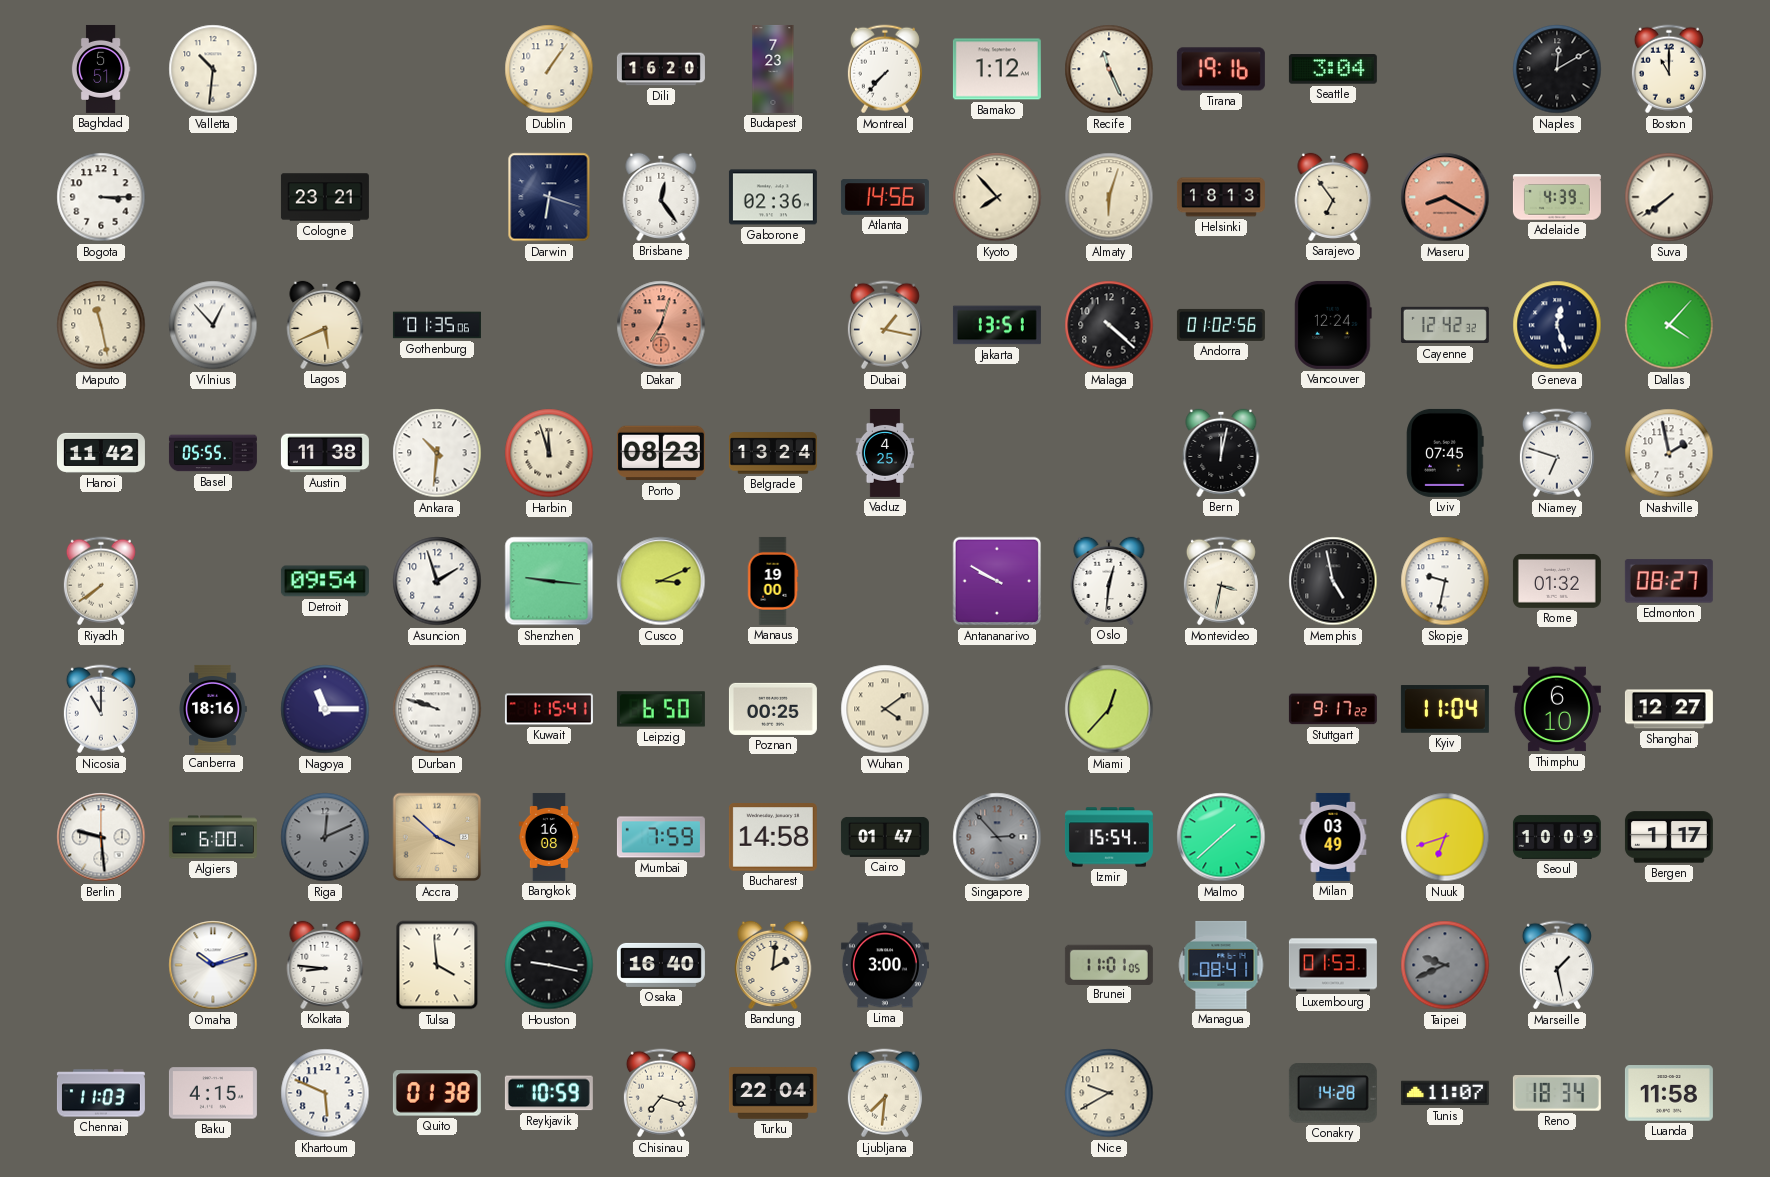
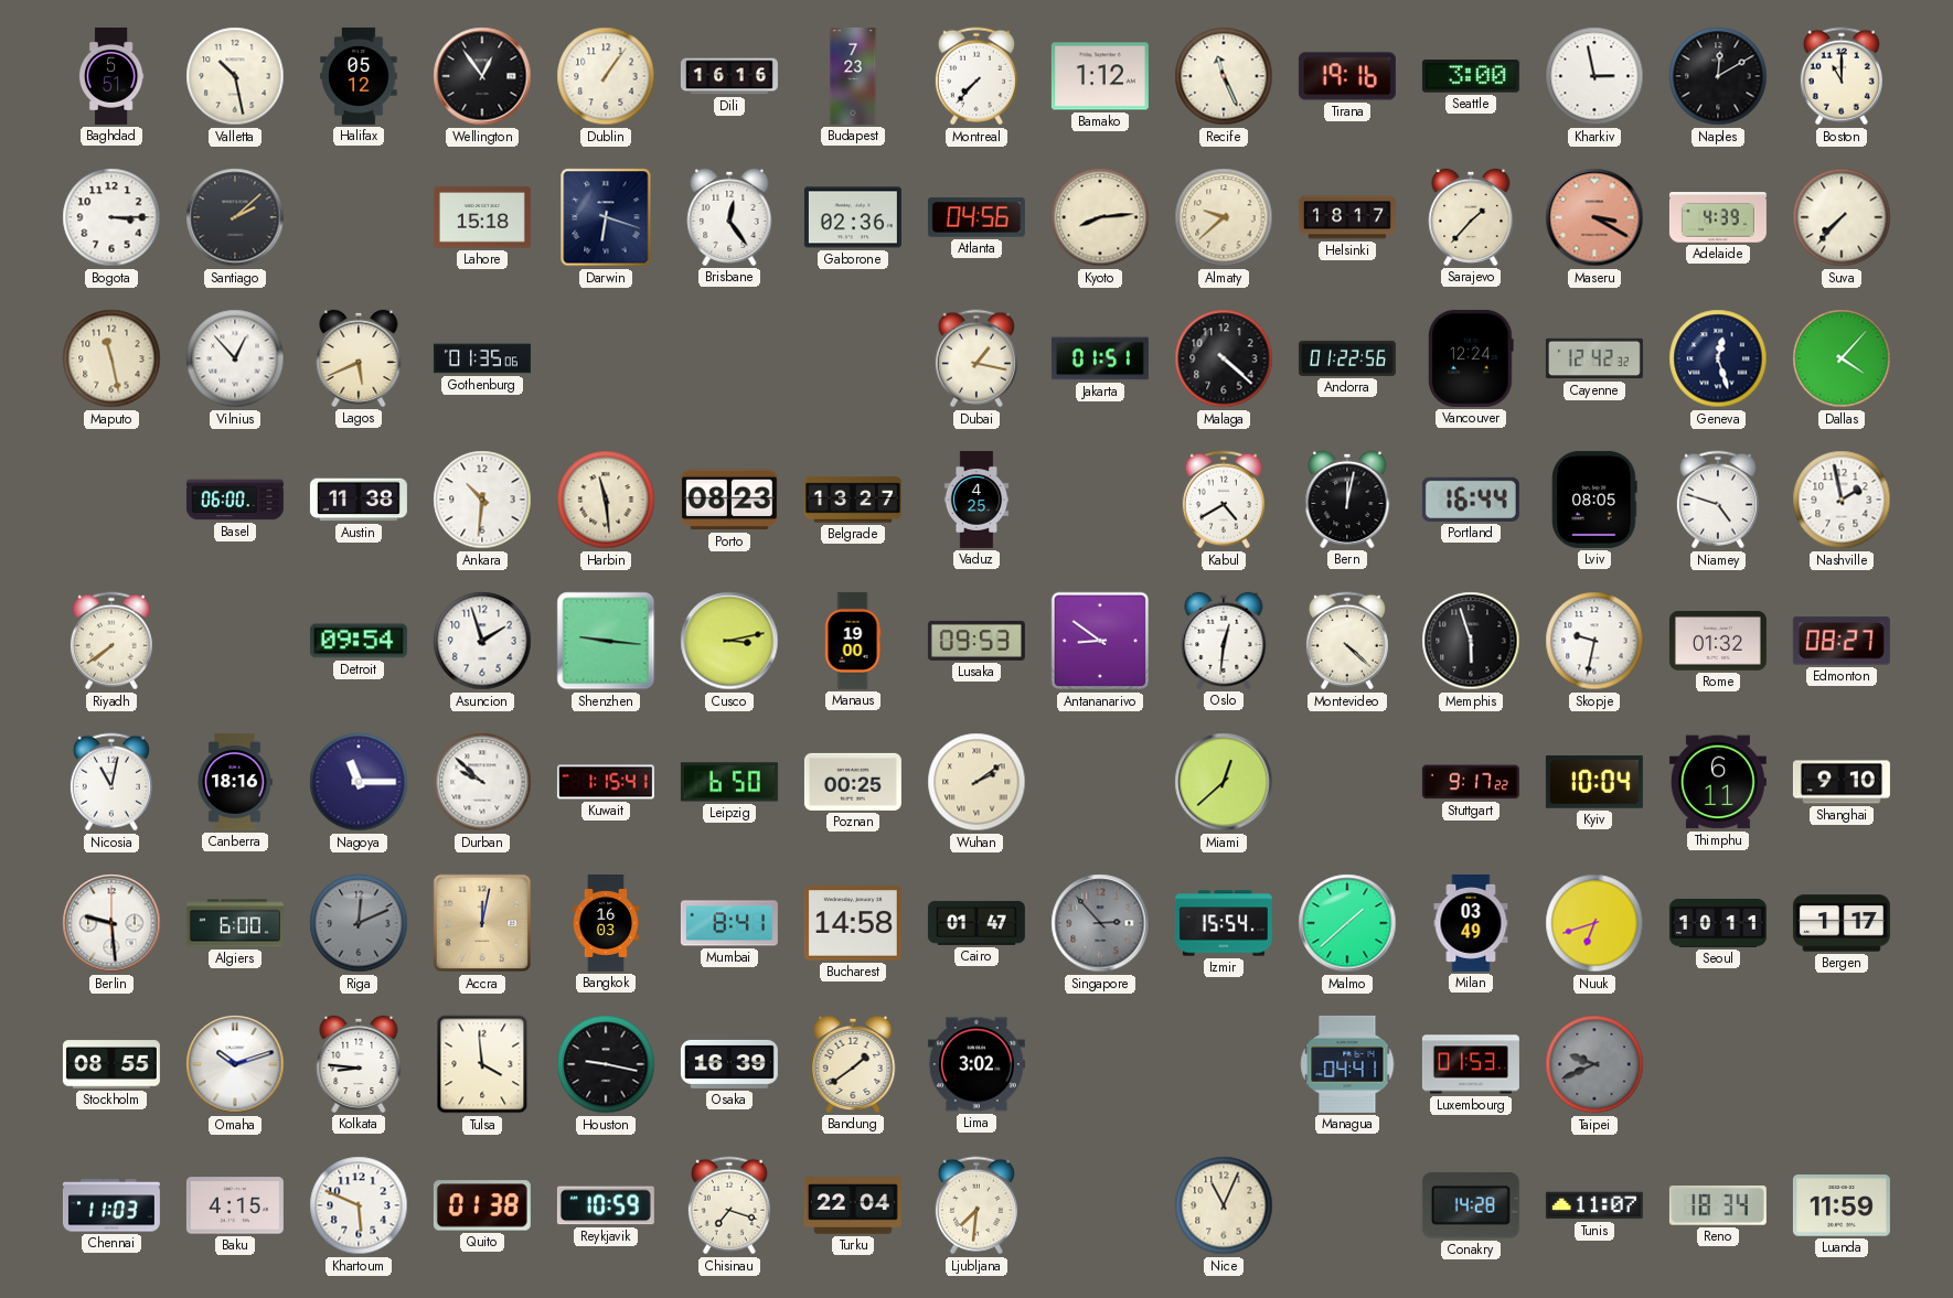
Valletta: 10:31 -> 10:28
Halifax: none -> 05:12
Wellington: none -> 12:54
Dili: 16:20 -> 16:16
Seattle: 3:04 -> 3:00
Kharkiv: none -> 2:58
Santiago: none -> 2:08
Cologne: 23:21 -> none
Lahore: none -> 15:18
Atlanta: 14:56 -> 04:56
Kyoto: 7:53 -> 8:14
Almaty: 6:03 -> 9:38
Helsinki: 18:13 -> 18:17
Sarajevo: 6:54 -> 1:37
Maseru: 8:20 -> 3:20
Suva: 7:39 -> 7:37
Dakar: 7:03 -> none
Jakarta: 13:51 -> 01:51
Andorra: 01:02 -> 01:22
Hanoi: 11:42 -> none
Basel: 05:55 -> 06:00
Harbin: 11:57 -> 11:29
Belgrade: 13:24 -> 13:27
Kabul: none -> 4:40
Portland: none -> 16:44
Lviv: 07:45 -> 08:05
Niamey: 6:48 -> 4:48
Cusco: 3:11 -> 3:13
Lusaka: none -> 09:53
Antananarivo: 9:50 -> 8:51
Montevideo: 3:32 -> 4:22
Memphis: 4:58 -> 5:57
Nicosia: 11:00 -> 11:02
Durban: 9:48 -> 9:52
Wuhan: 4:09 -> 2:09
Miami: 12:37 -> 12:38
Kyiv: 11:04 -> 10:04
Thimphu: 6:10 -> 6:11
Shanghai: 12:27 -> 9:10
Accra: 3:52 -> 12:02
Bangkok: 16:08 -> 16:03
Mumbai: 7:59 -> 8:41
Seoul: 10:09 -> 10:11
Stockholm: none -> 08:55
Osaka: 16:40 -> 16:39
Bandung: 2:01 -> 1:39
Lima: 3:00 -> 3:02
Brunei: 11:01 -> none
Managua: 08:41 -> 04:41
Marseille: 1:28 -> none
Nice: 9:40 -> 11:04
Luanda: 11:58 -> 11:59
